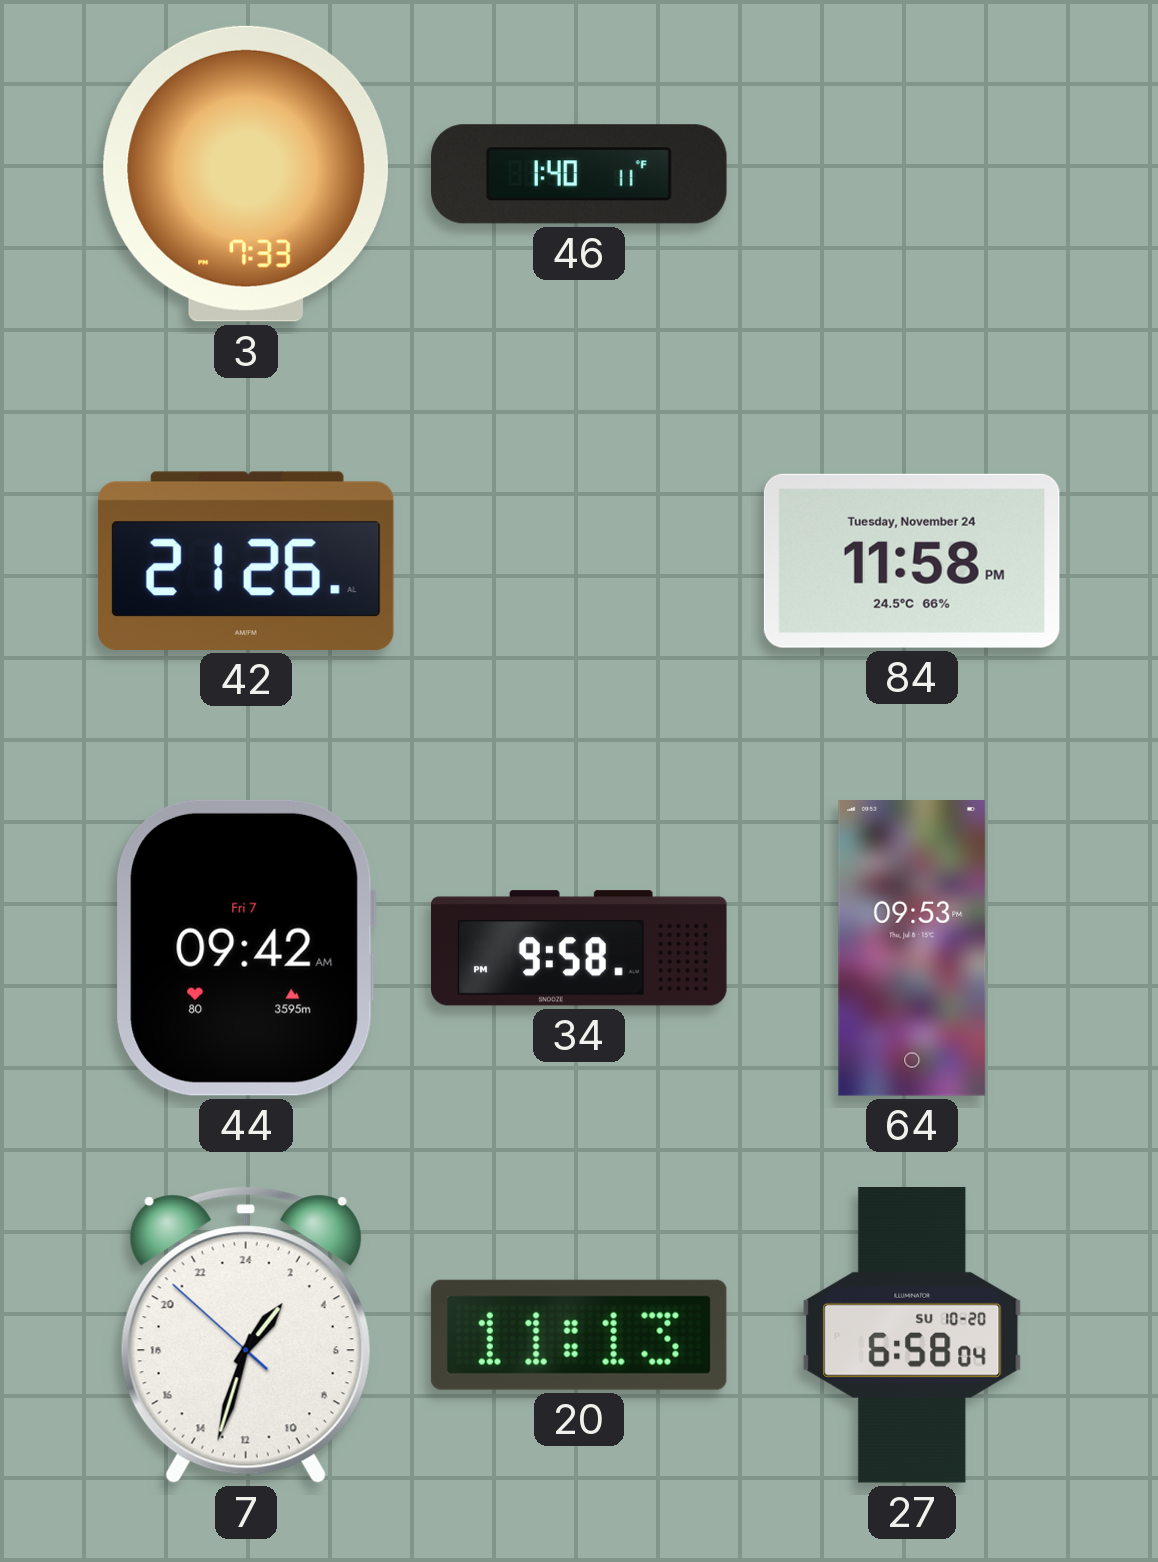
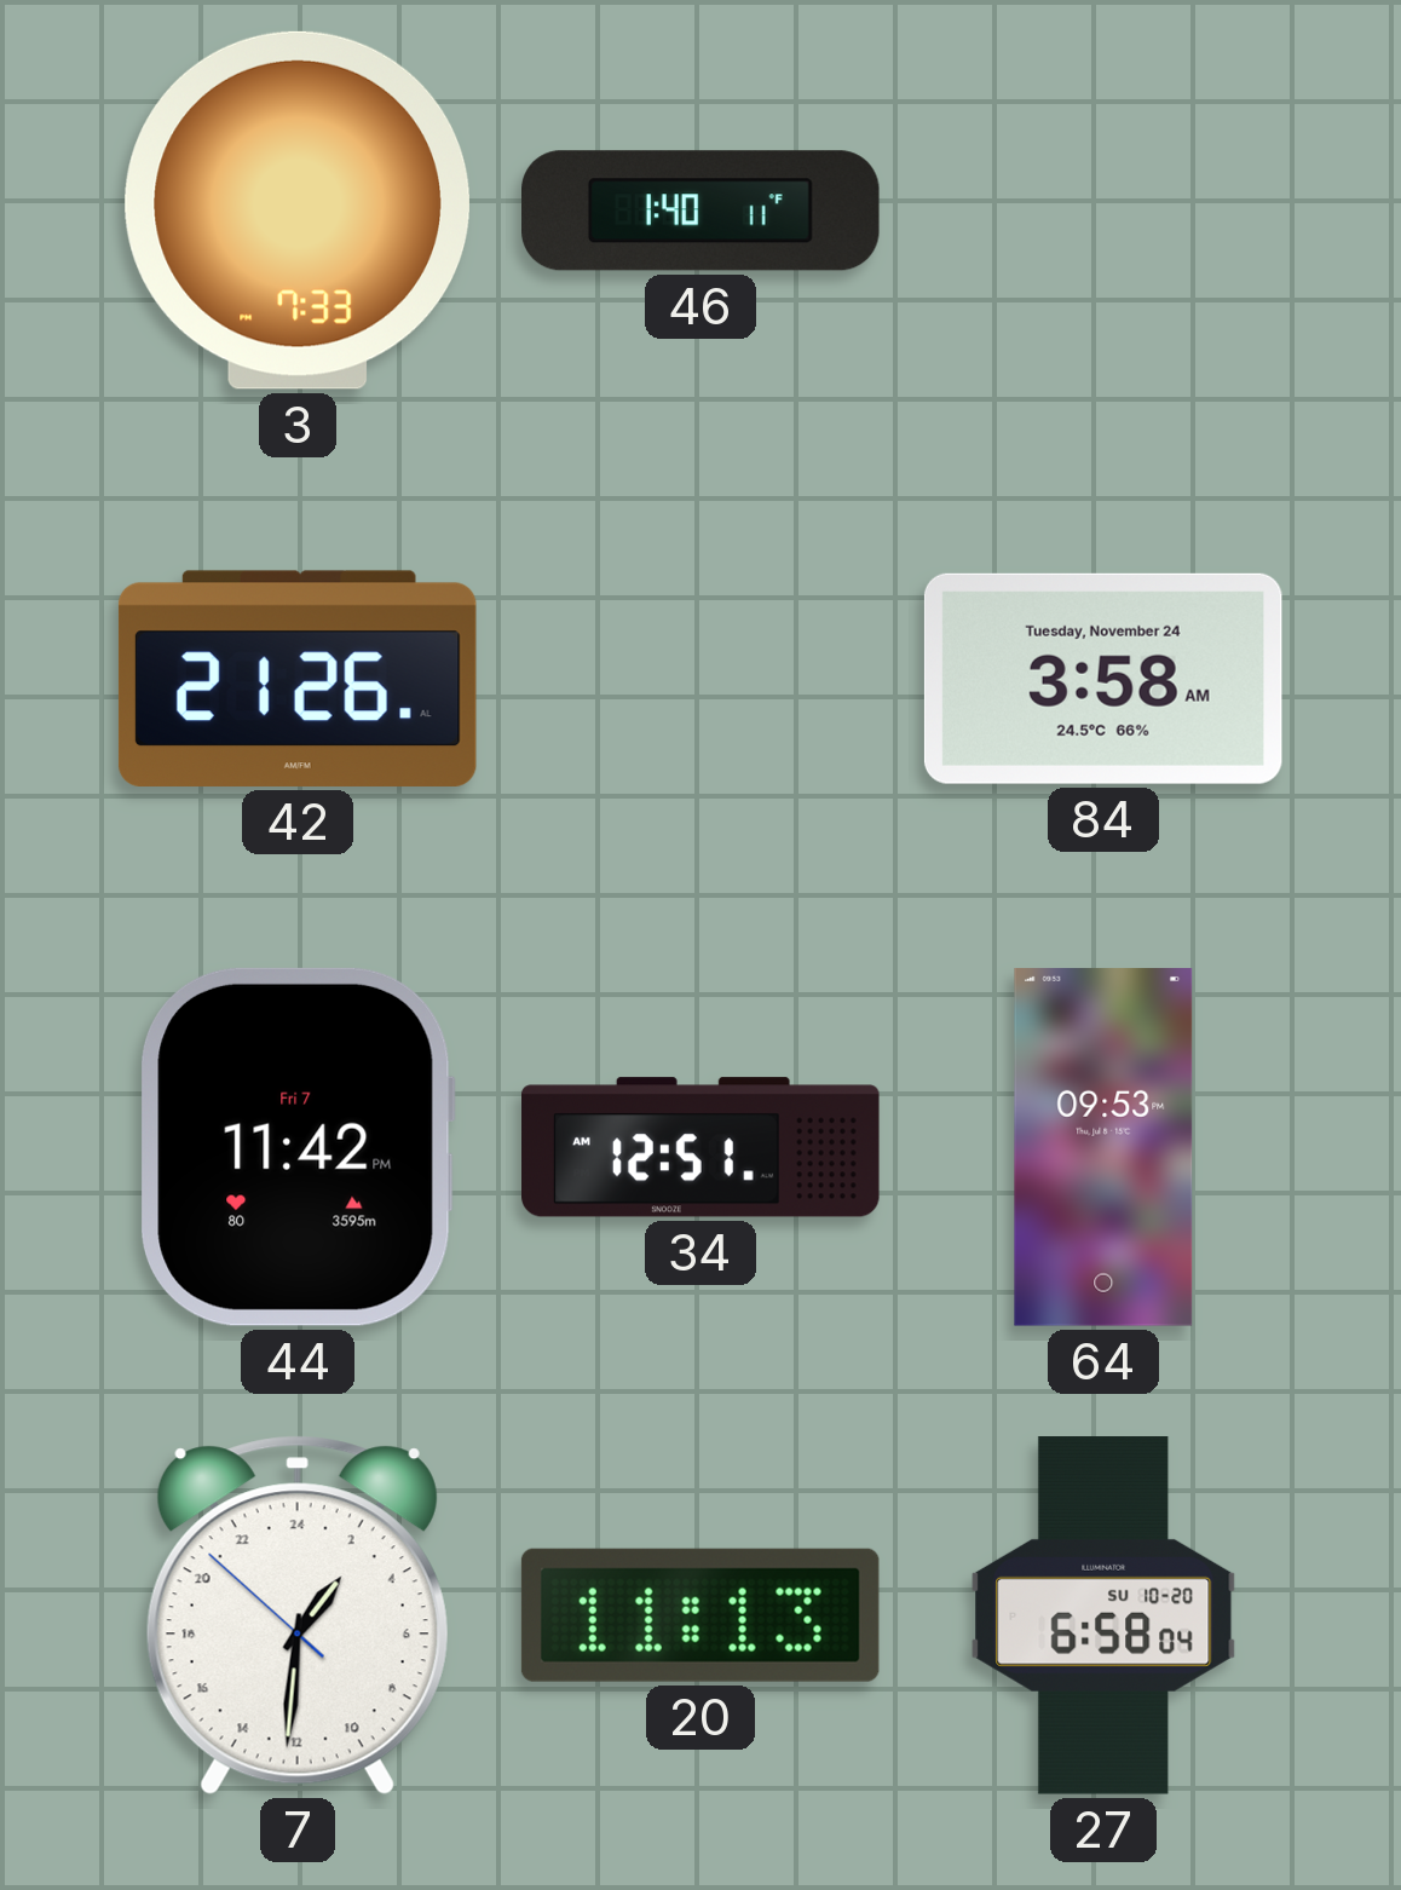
84: 11:58 -> 3:58
44: 09:42 -> 11:42
34: 9:58 -> 12:51
7: 2:32 -> 2:30
